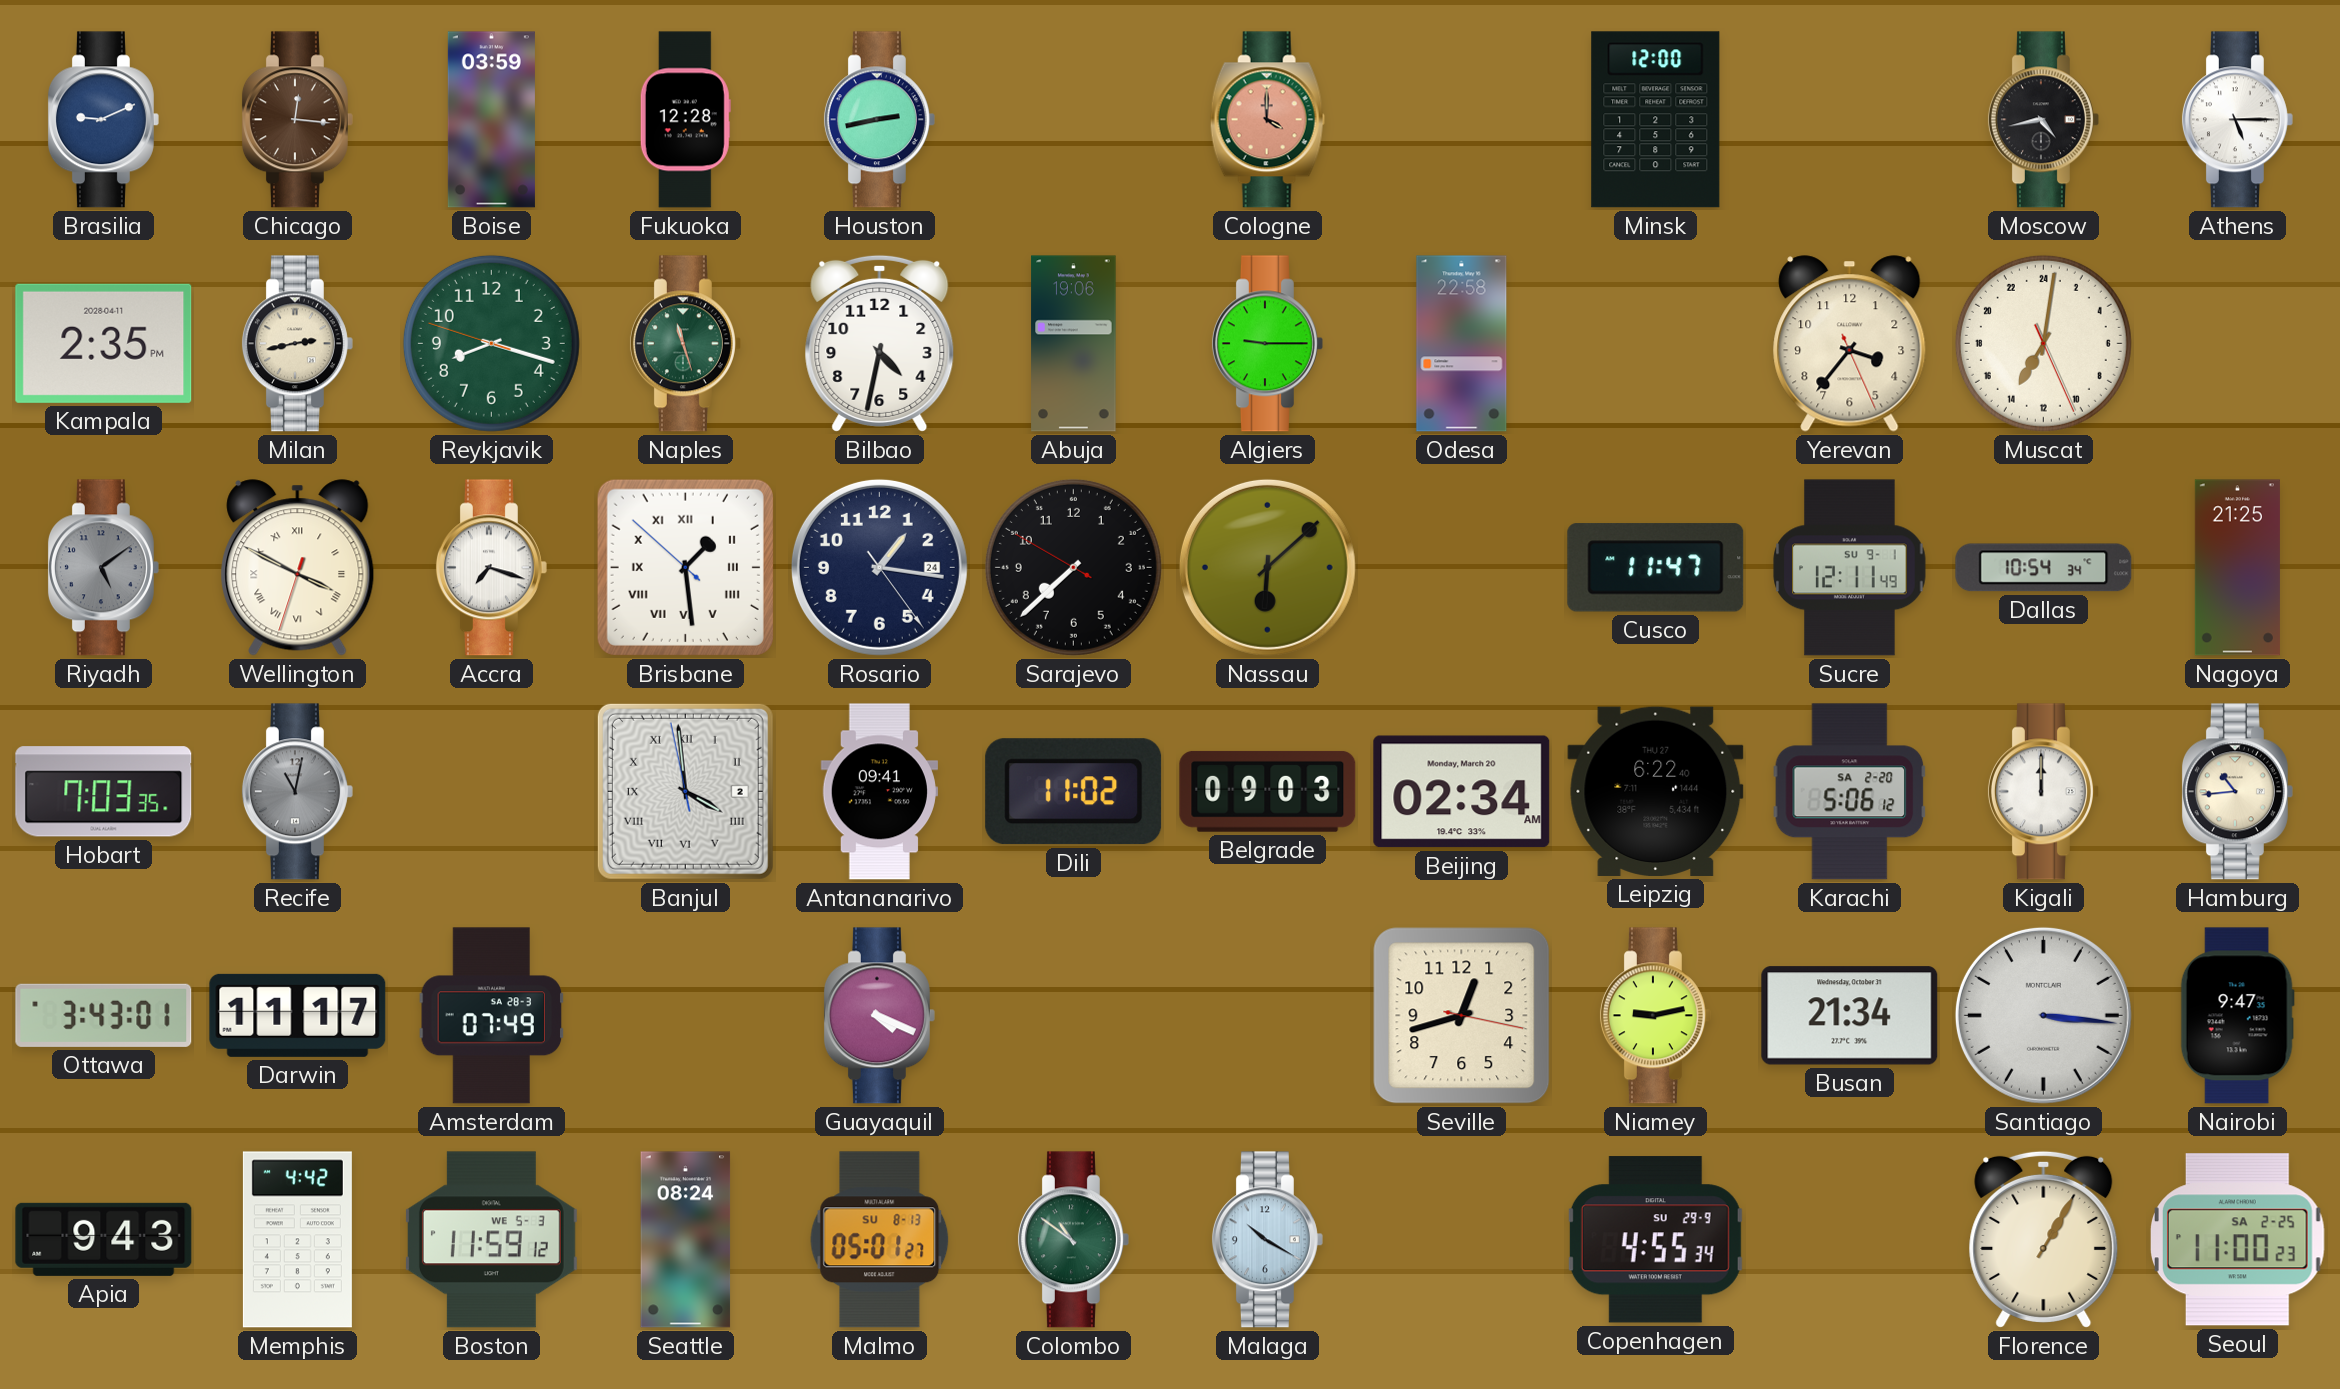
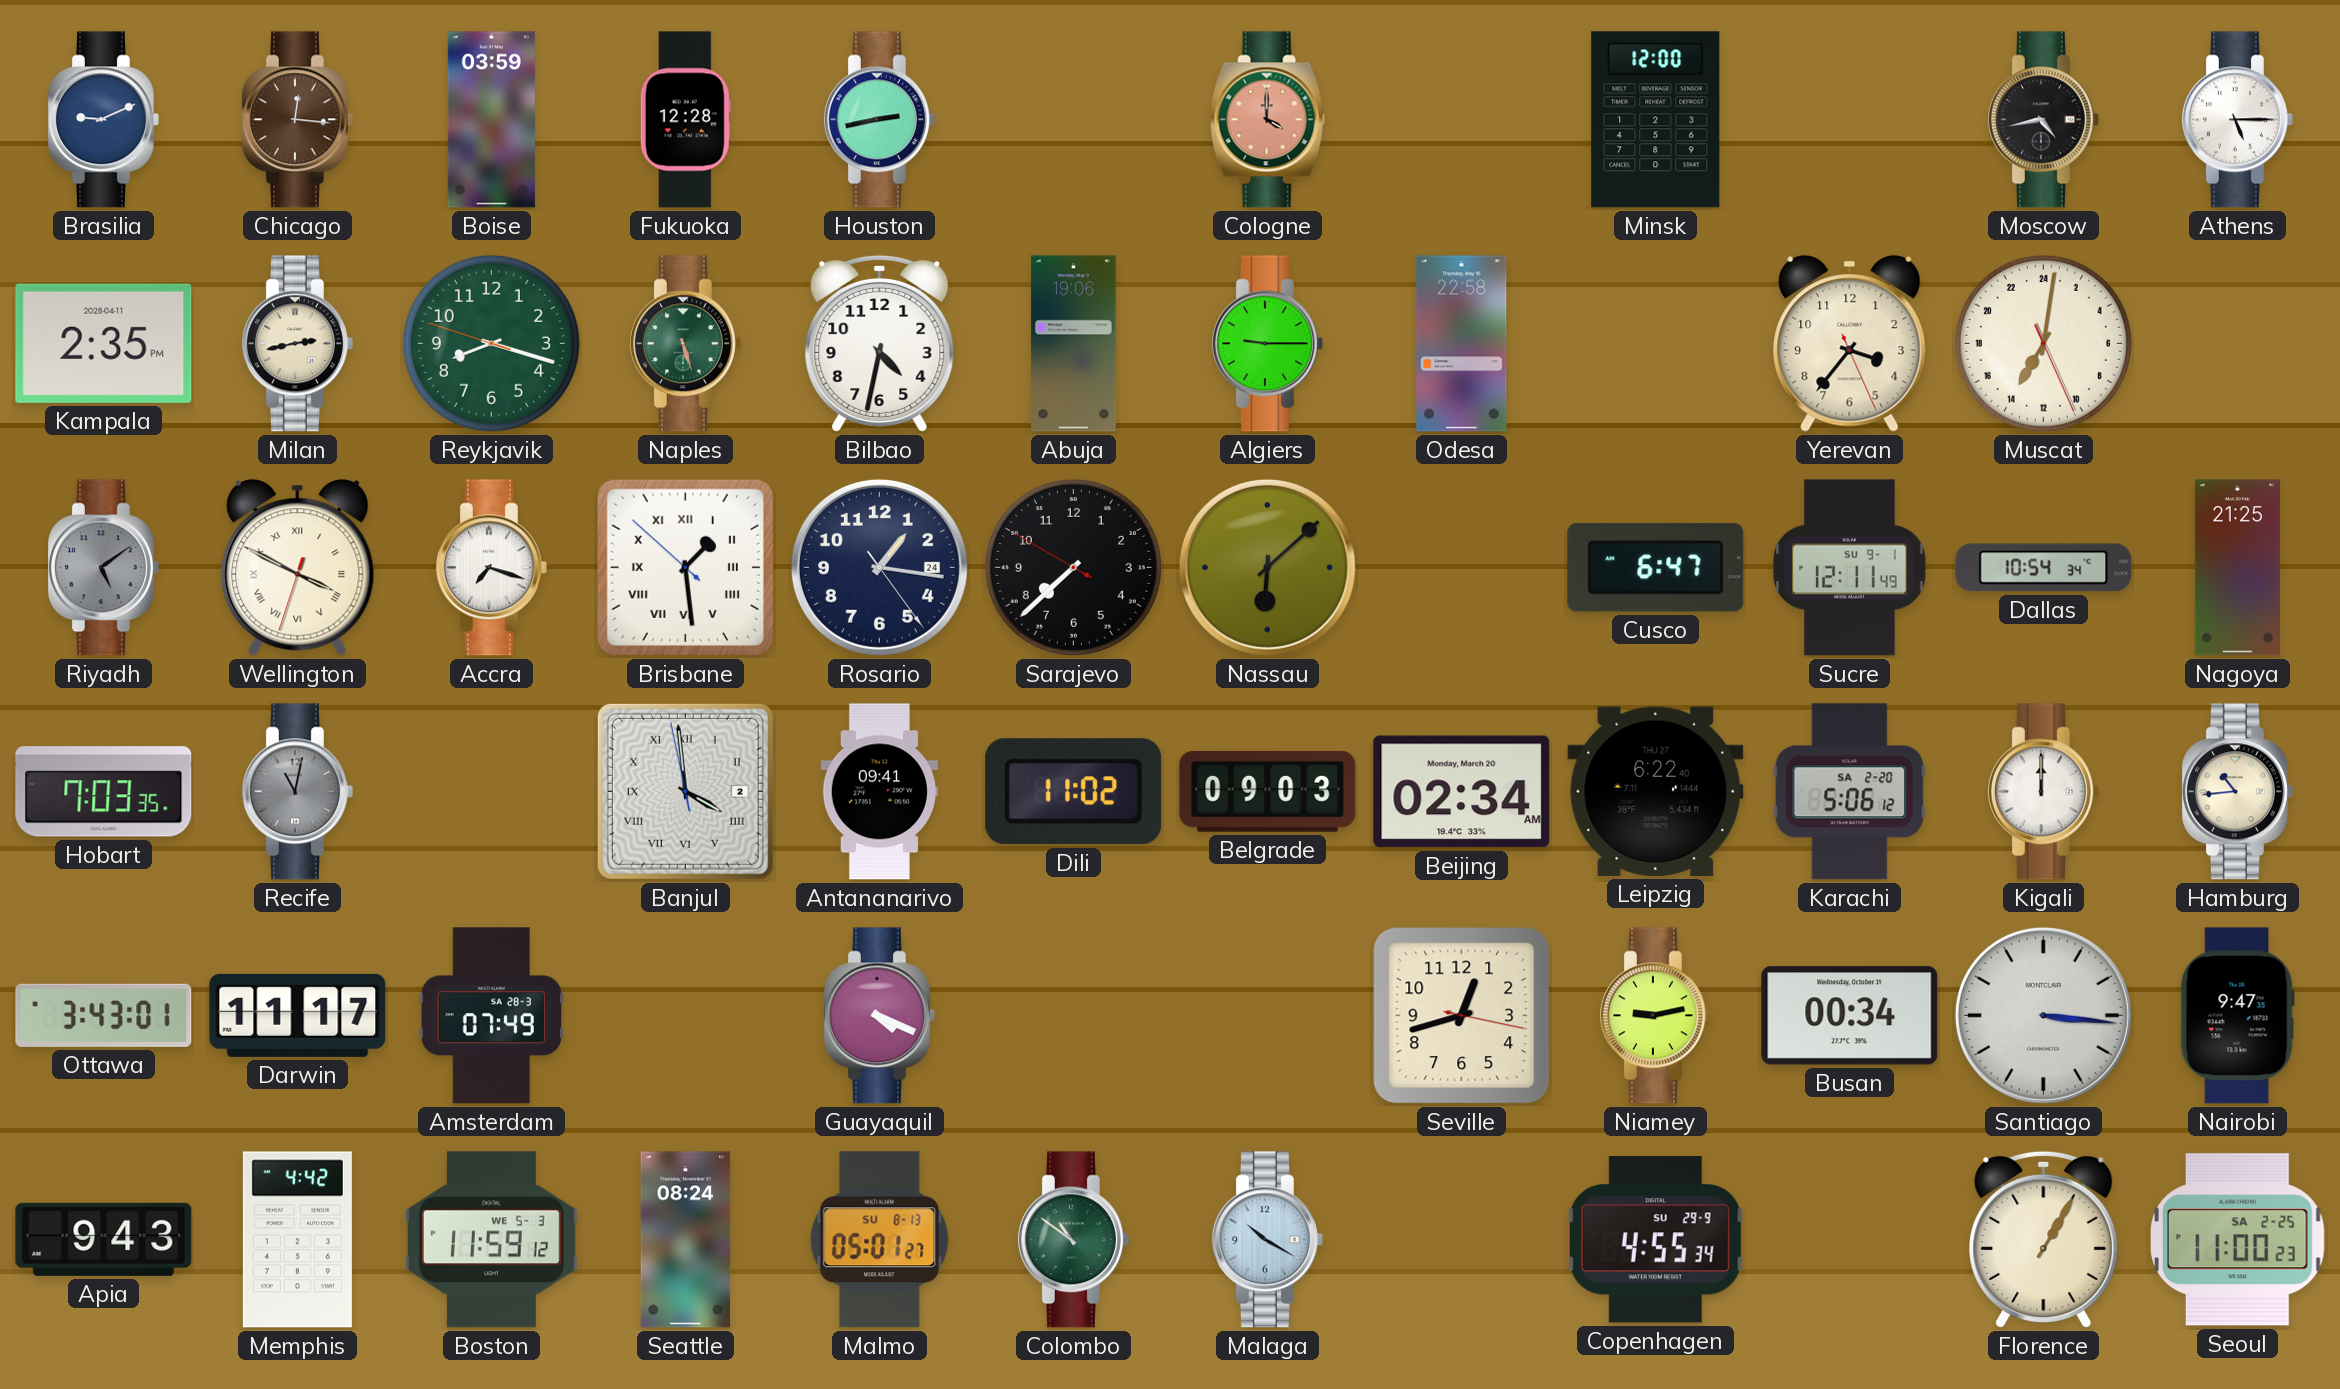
Naples: 11:27 -> 5:27
Cusco: 11:47 -> 6:47
Busan: 21:34 -> 00:34
